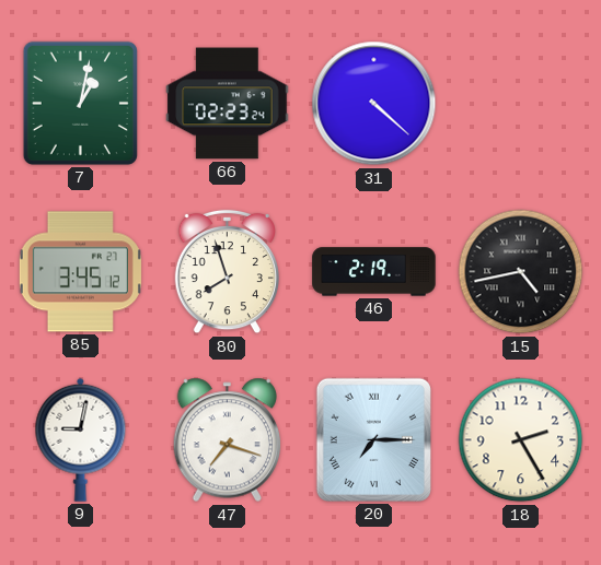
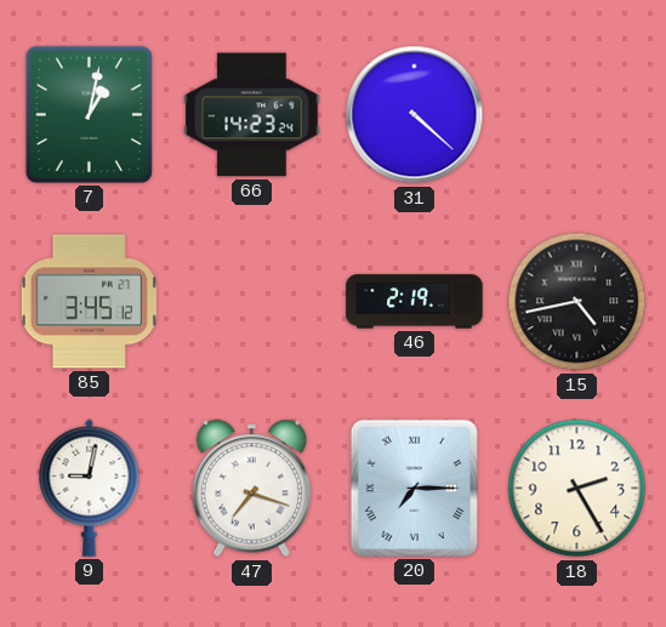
66: 02:23 -> 14:23
80: 7:57 -> none
